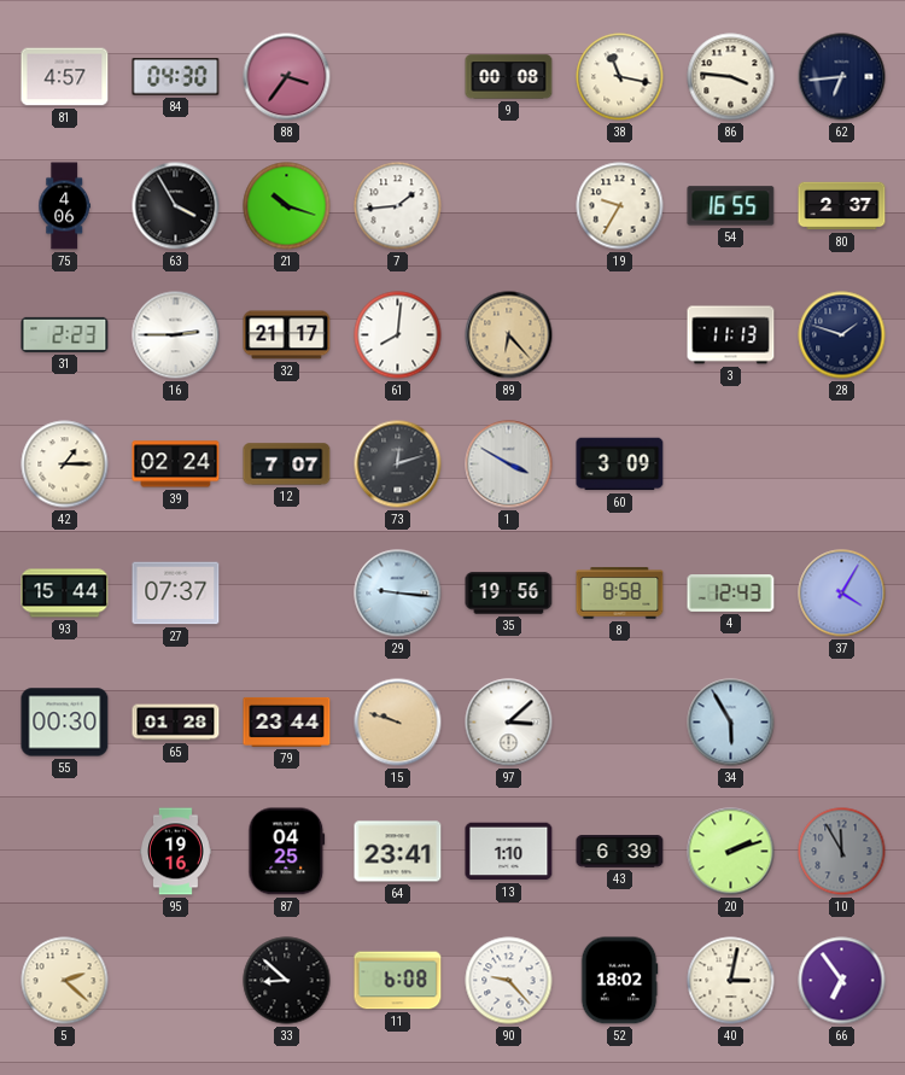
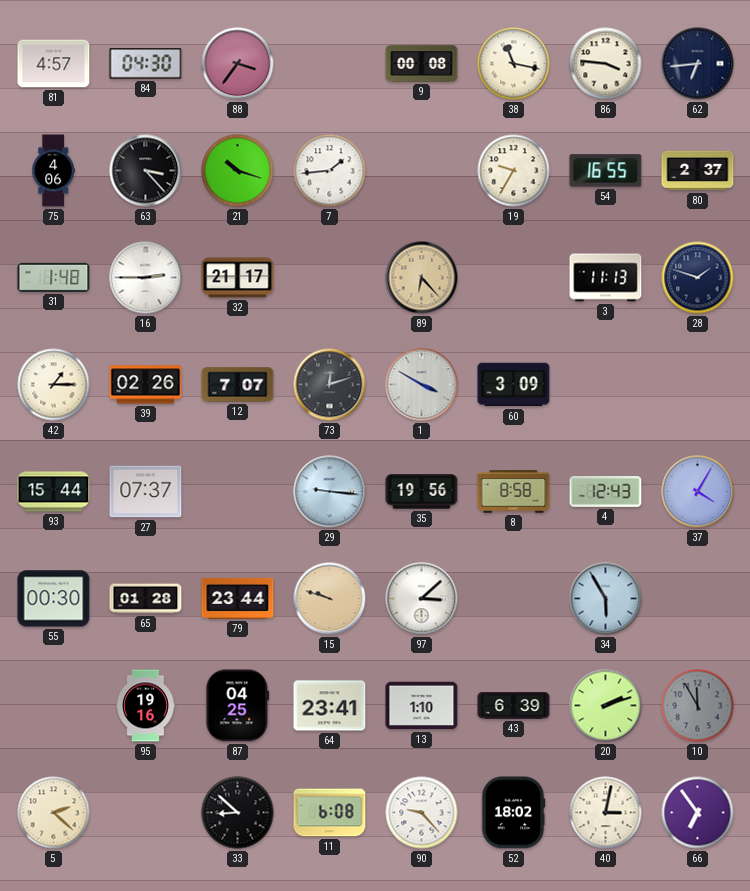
63: 3:55 -> 3:23
31: 2:23 -> 1:48
61: 8:01 -> none
39: 02:24 -> 02:26
